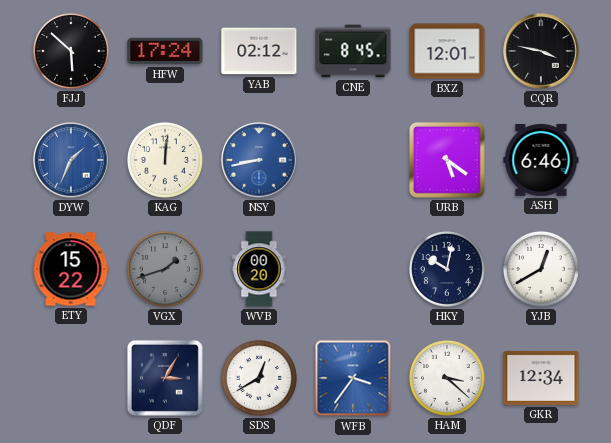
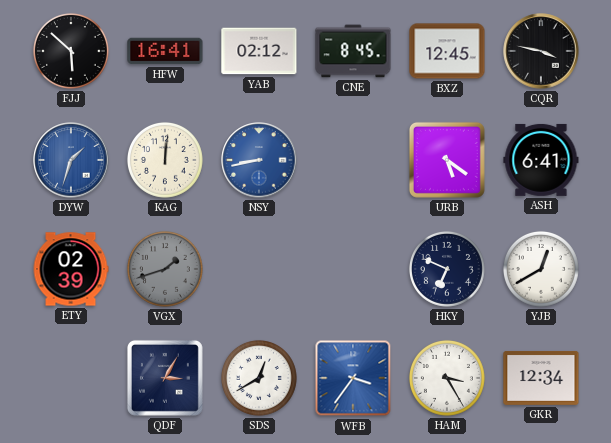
HFW: 17:24 -> 16:41
BXZ: 12:01 -> 12:45
DYW: 1:34 -> 1:33
ASH: 6:46 -> 6:41
ETY: 15:22 -> 02:39
WVB: 00:20 -> none
HKY: 10:02 -> 6:49
HAM: 3:22 -> 3:25
